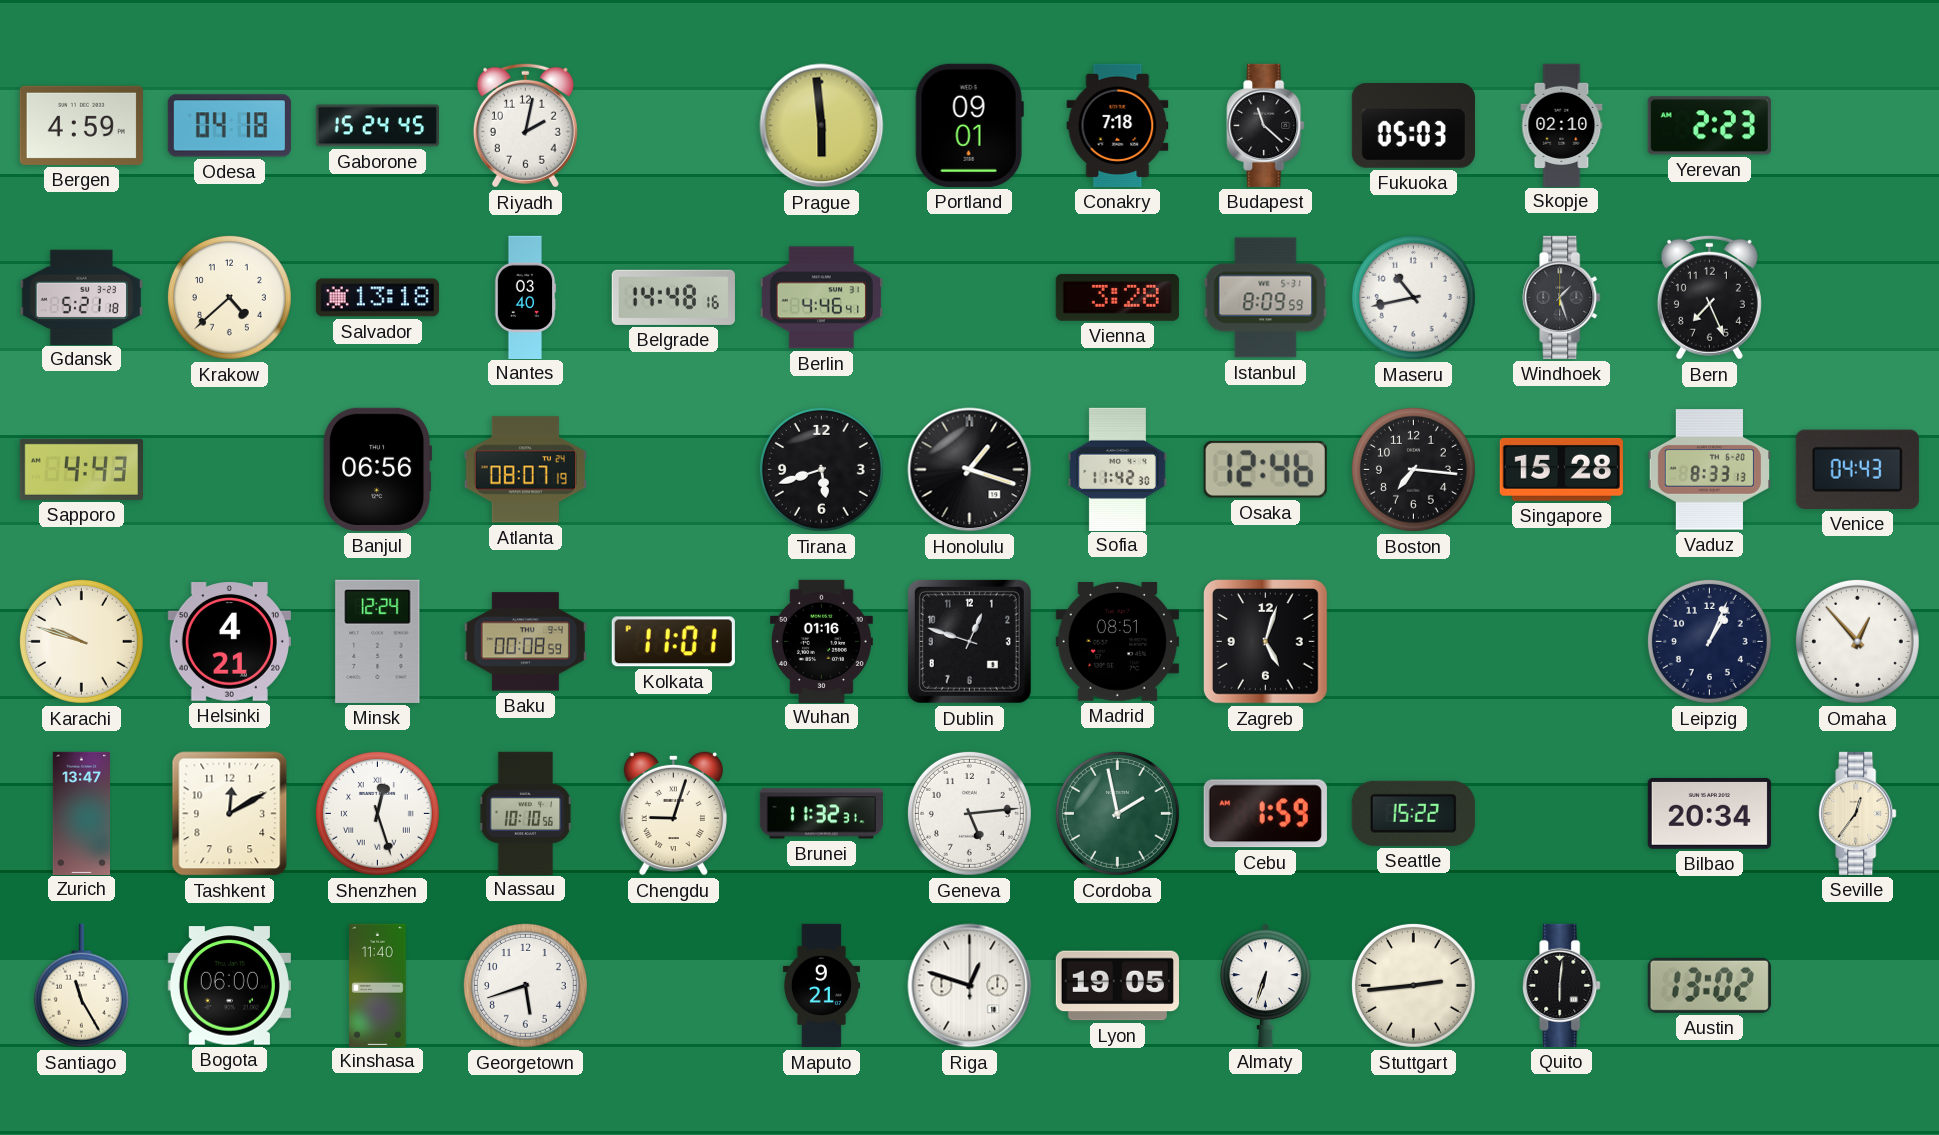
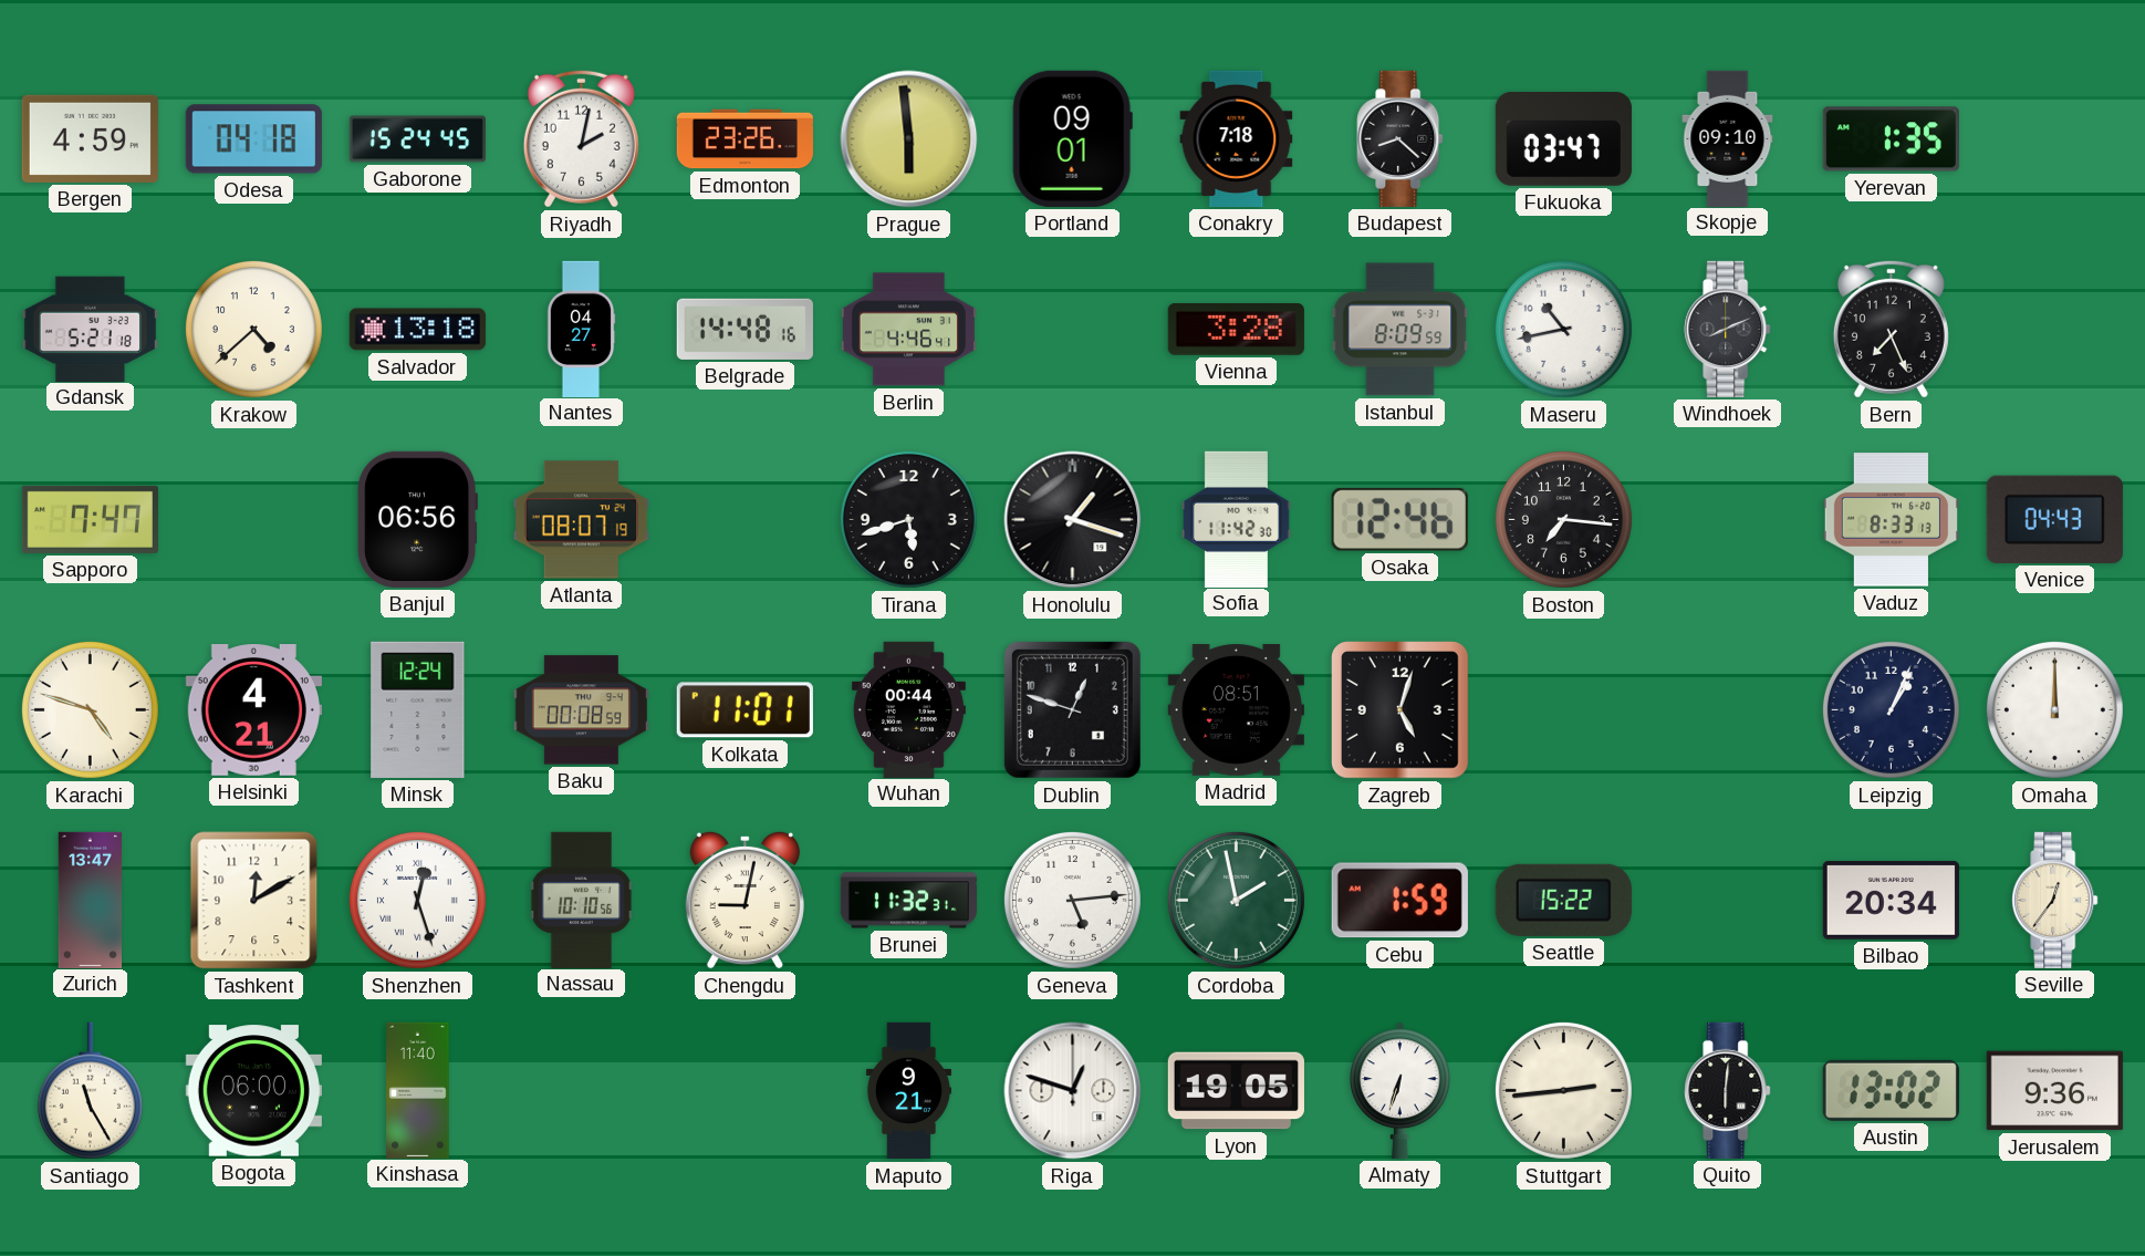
Edmonton: none -> 23:26
Budapest: 11:22 -> 8:22
Fukuoka: 05:03 -> 03:47
Skopje: 02:10 -> 09:10
Yerevan: 2:23 -> 1:35
Nantes: 03:40 -> 04:27
Windhoek: 1:27 -> 8:11
Sapporo: 4:43 -> 7:47
Singapore: 15:28 -> none
Karachi: 9:48 -> 4:48
Wuhan: 01:16 -> 00:44
Omaha: 12:53 -> 12:00
Chengdu: 9:03 -> 9:02
Georgetown: 5:42 -> none
Jerusalem: none -> 9:36
